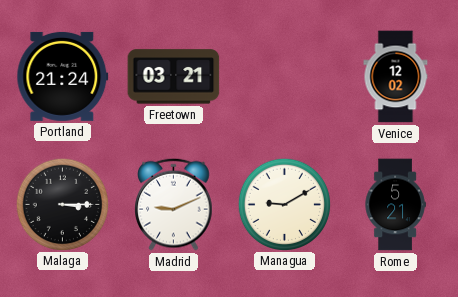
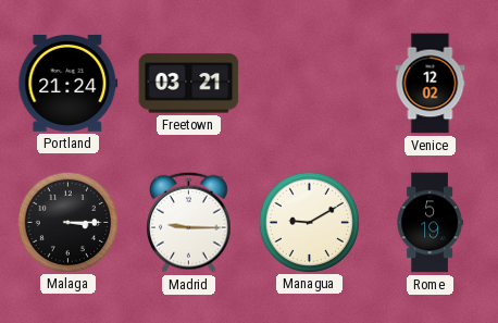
Madrid: 9:11 -> 9:15
Rome: 5:21 -> 5:19
